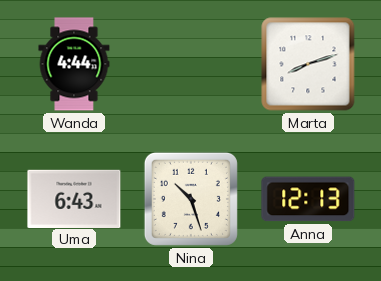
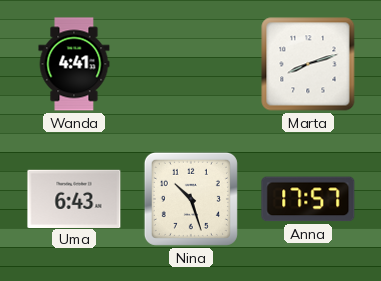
Wanda: 4:44 -> 4:41
Anna: 12:13 -> 17:57
